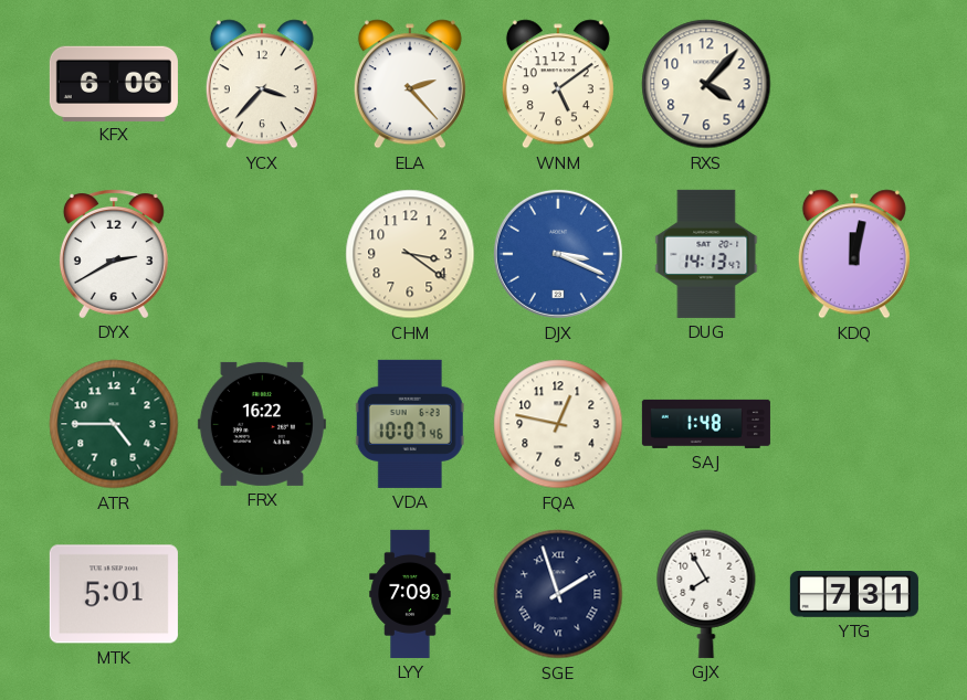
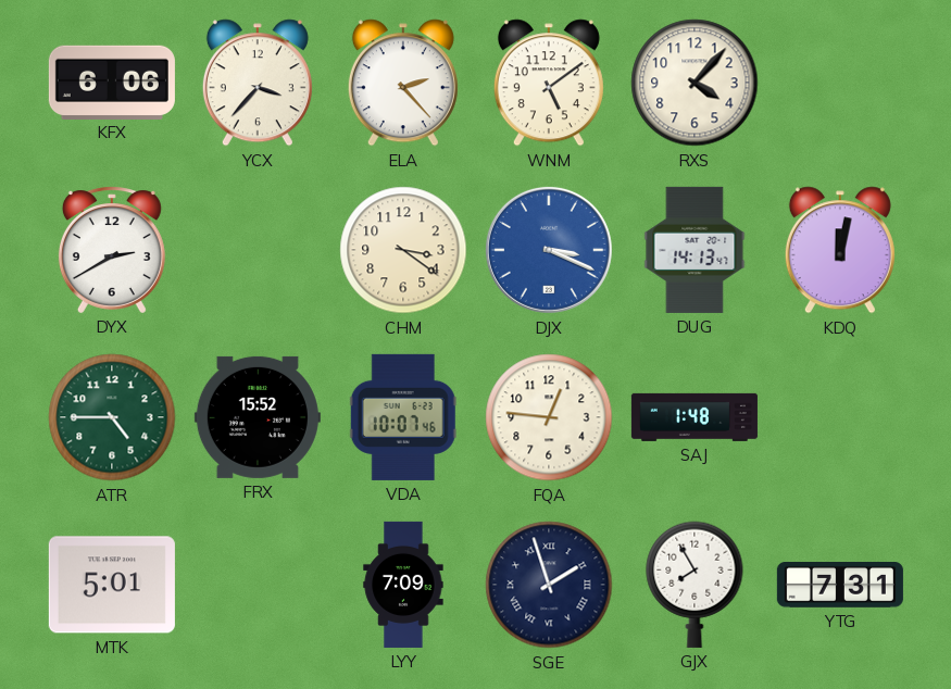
FRX: 16:22 -> 15:52
FQA: 12:47 -> 12:46
